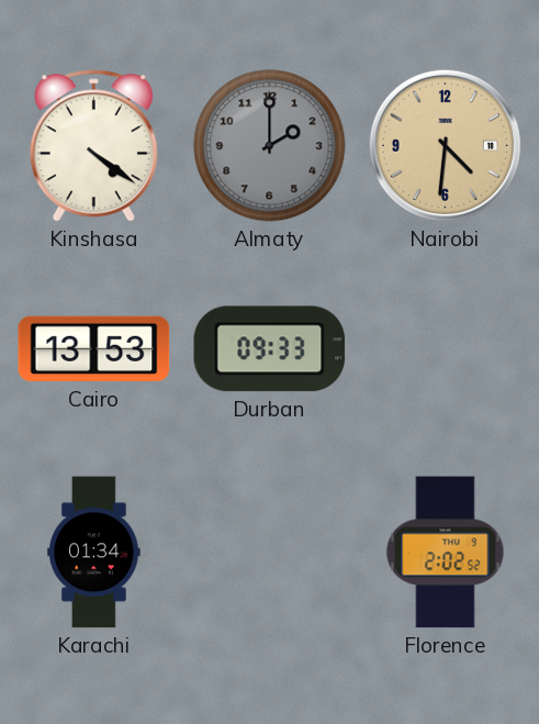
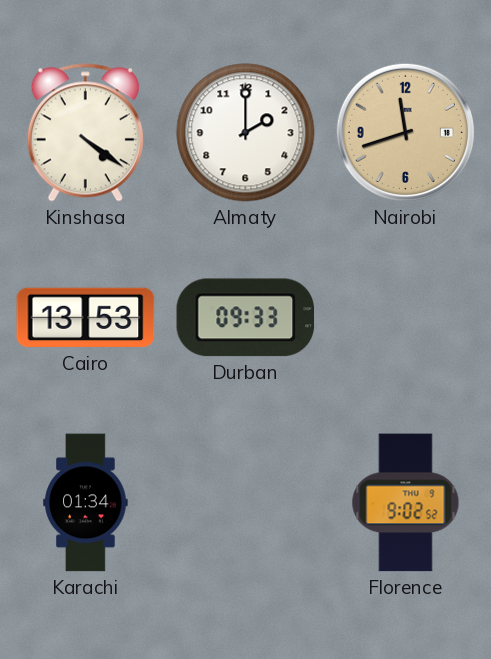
Almaty dial: grey -> white
Nairobi: 4:31 -> 11:42
Florence: 2:02 -> 9:02
